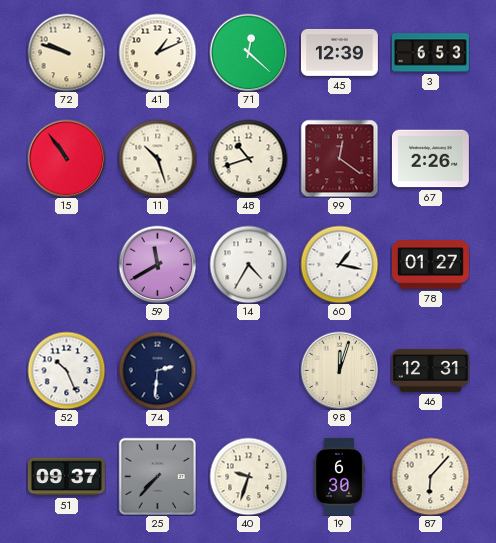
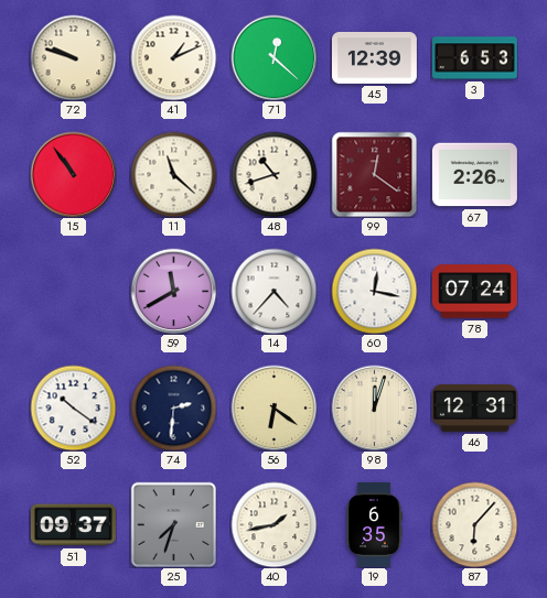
11: 10:27 -> 11:22
14: 4:35 -> 4:37
60: 1:17 -> 12:17
78: 01:27 -> 07:24
52: 10:26 -> 10:21
56: none -> 6:21
25: 7:37 -> 7:33
40: 9:33 -> 1:43
19: 6:30 -> 6:35
